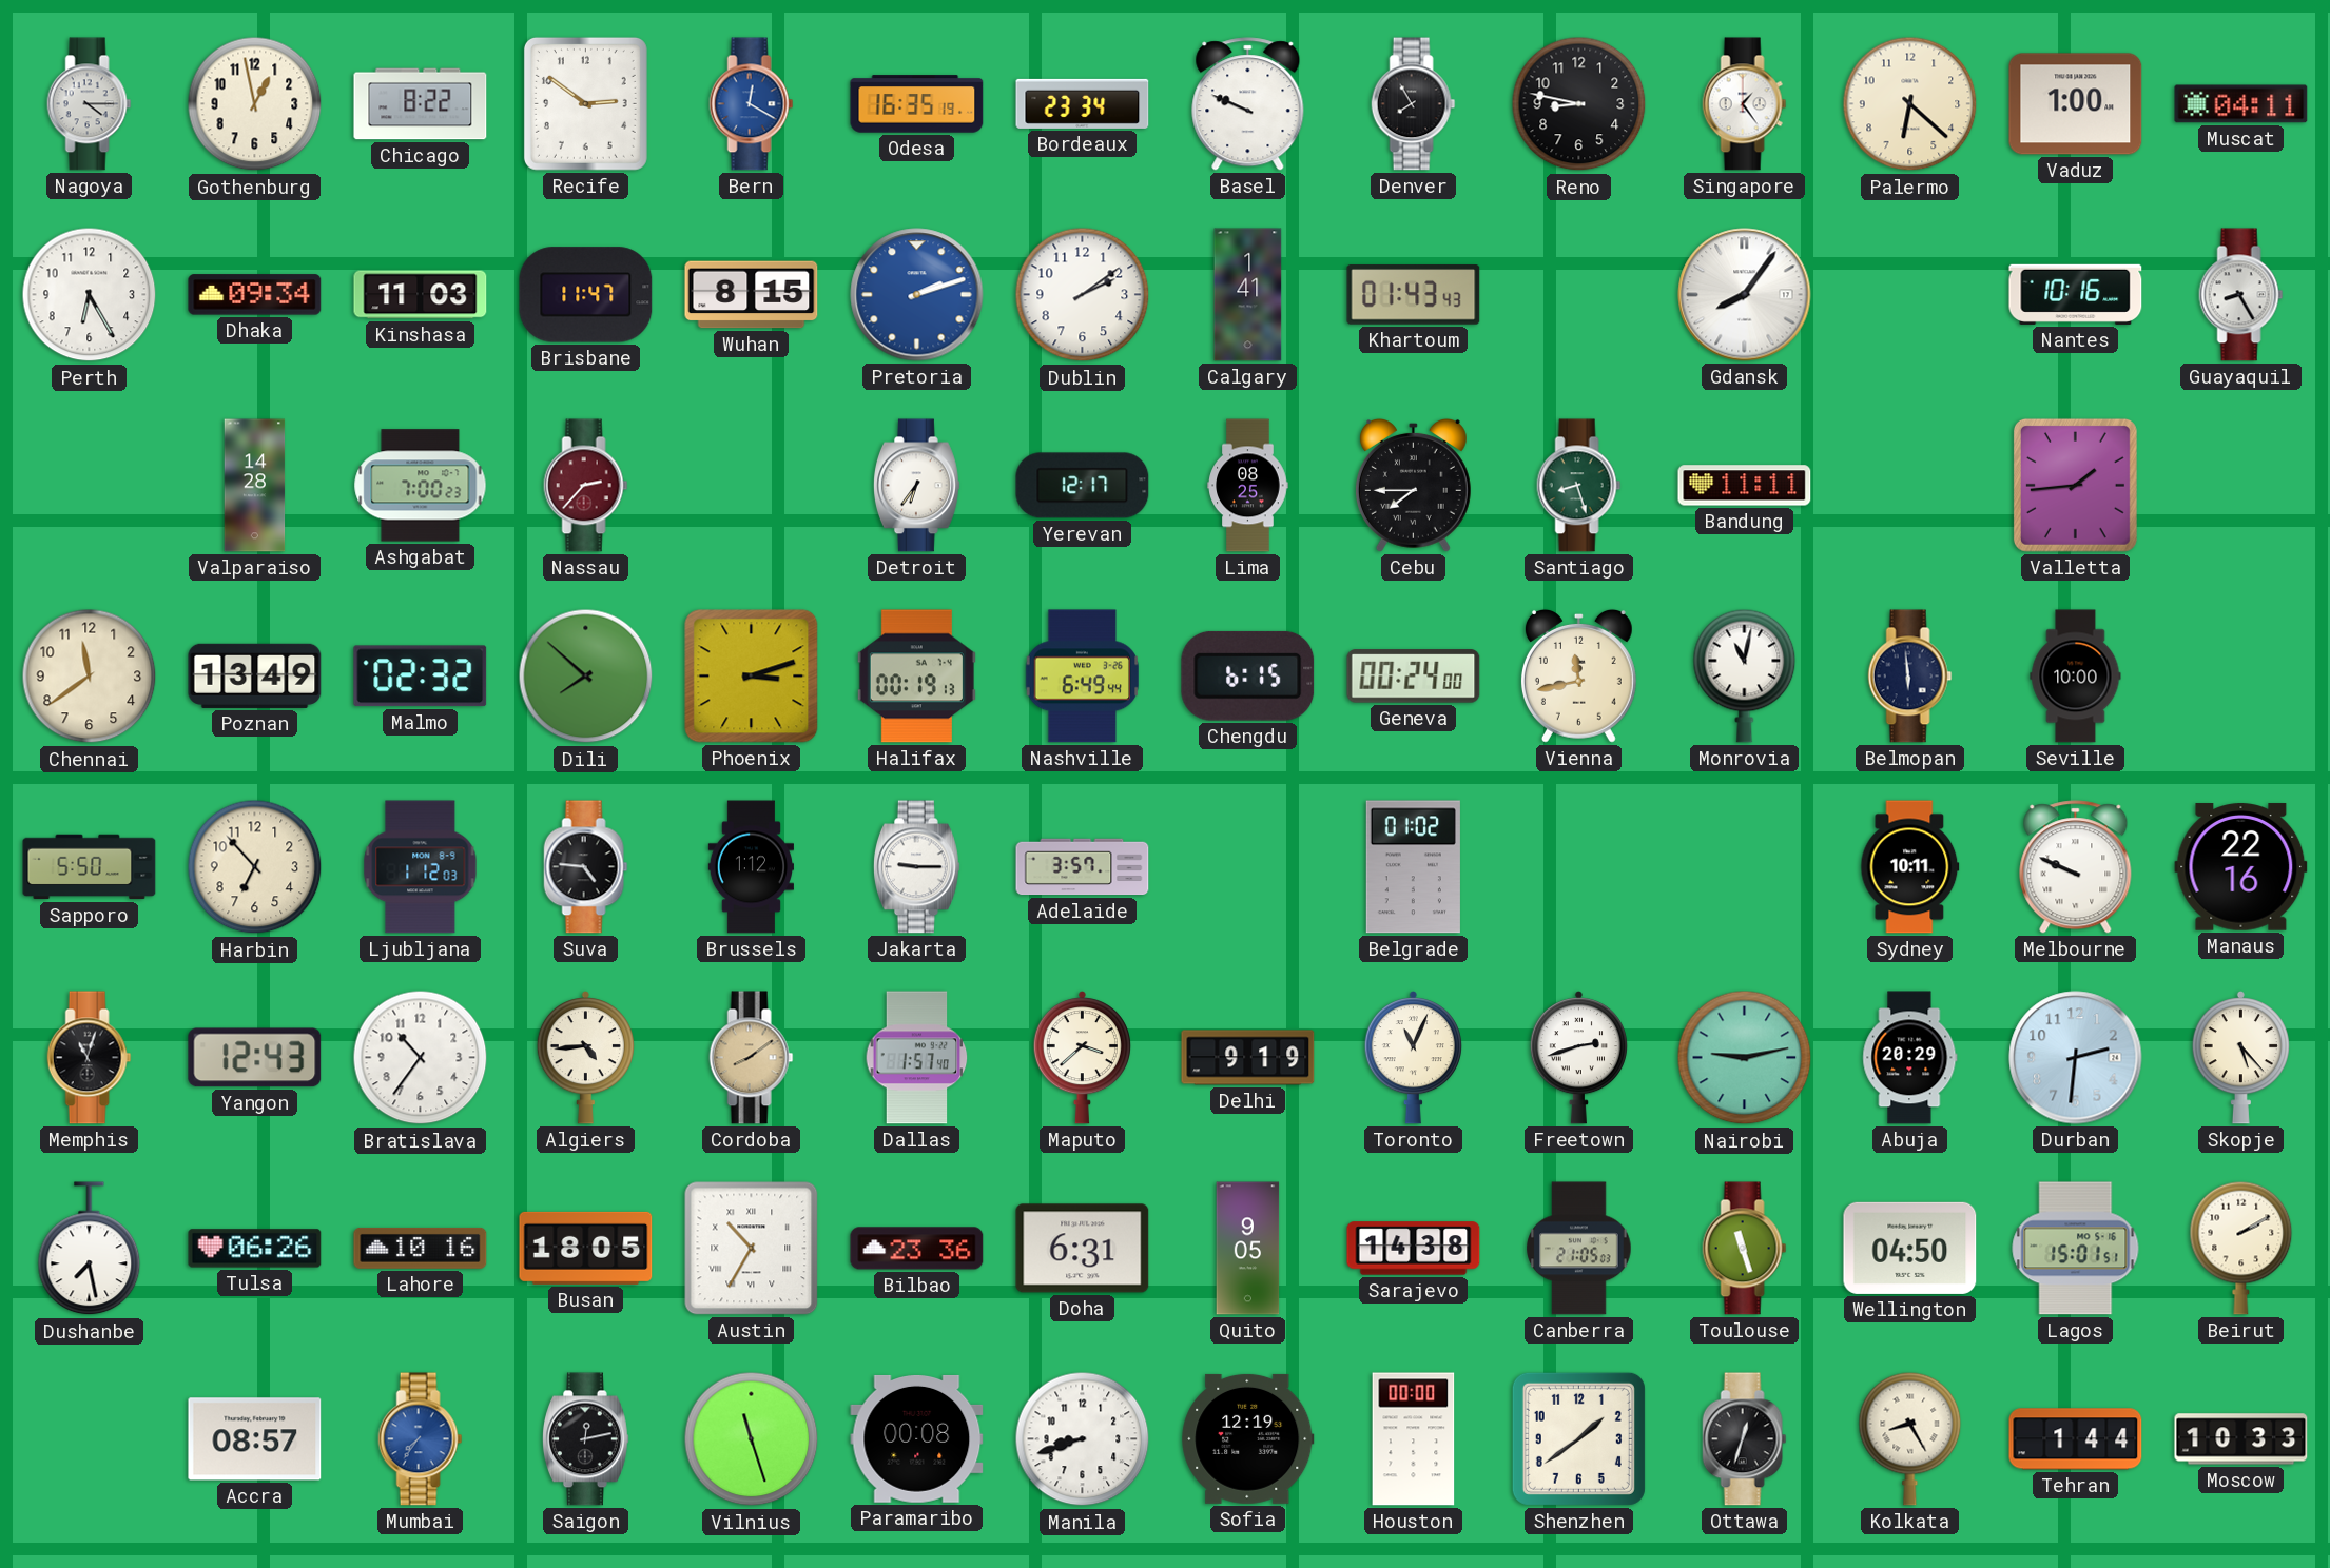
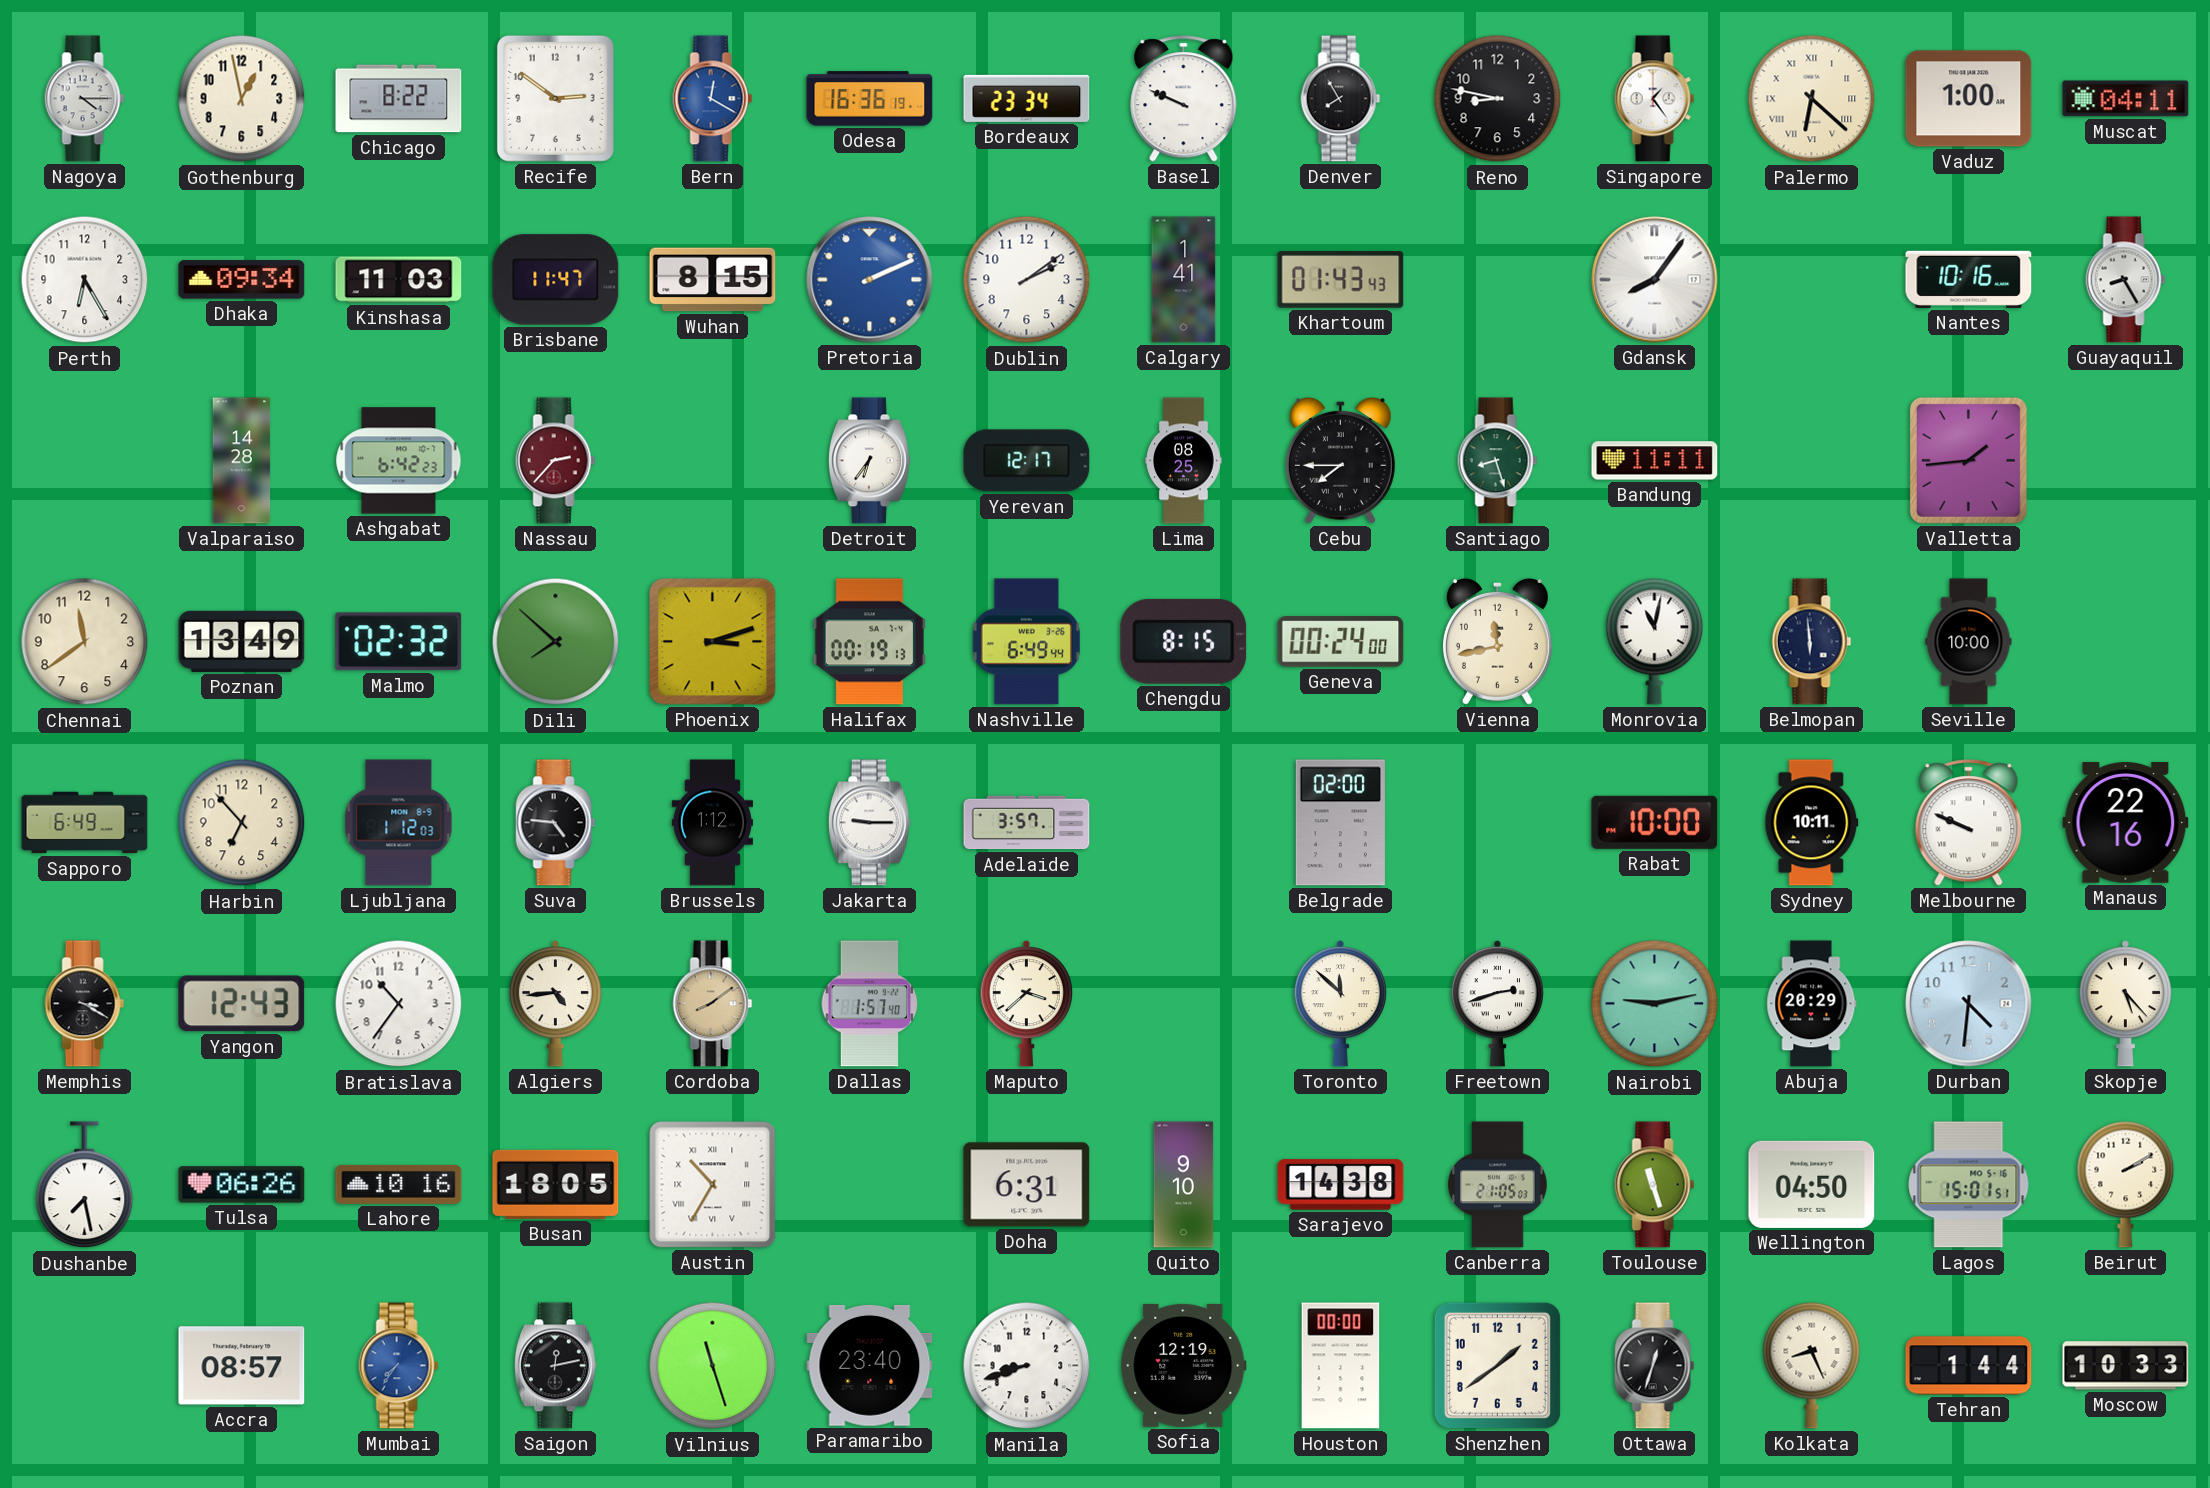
Odesa: 16:35 -> 16:36
Palermo numerals: Arabic -> Roman
Pretoria: 2:12 -> 2:11
Ashgabat: 7:00 -> 6:42
Chengdu: 6:15 -> 8:15
Sapporo: 5:50 -> 6:49
Belgrade: 01:02 -> 02:00
Rabat: none -> 10:00
Memphis: 11:03 -> 3:20
Delhi: 9:19 -> none
Toronto: 11:04 -> 11:52
Durban: 2:31 -> 4:31
Bilbao: 23:36 -> none
Quito: 9:05 -> 9:10
Paramaribo: 00:08 -> 23:40
Kolkata: 8:25 -> 8:26
